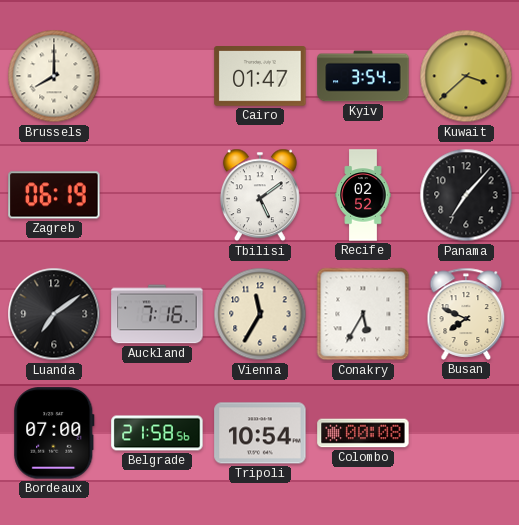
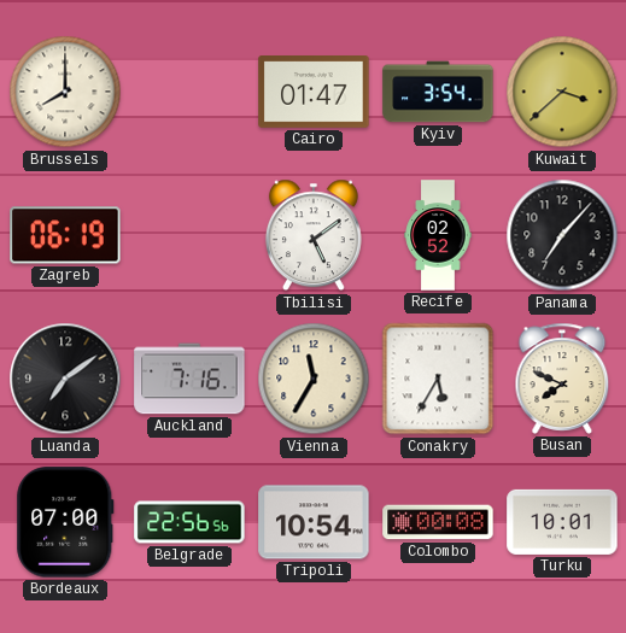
Belgrade: 21:58 -> 22:56
Turku: none -> 10:01
